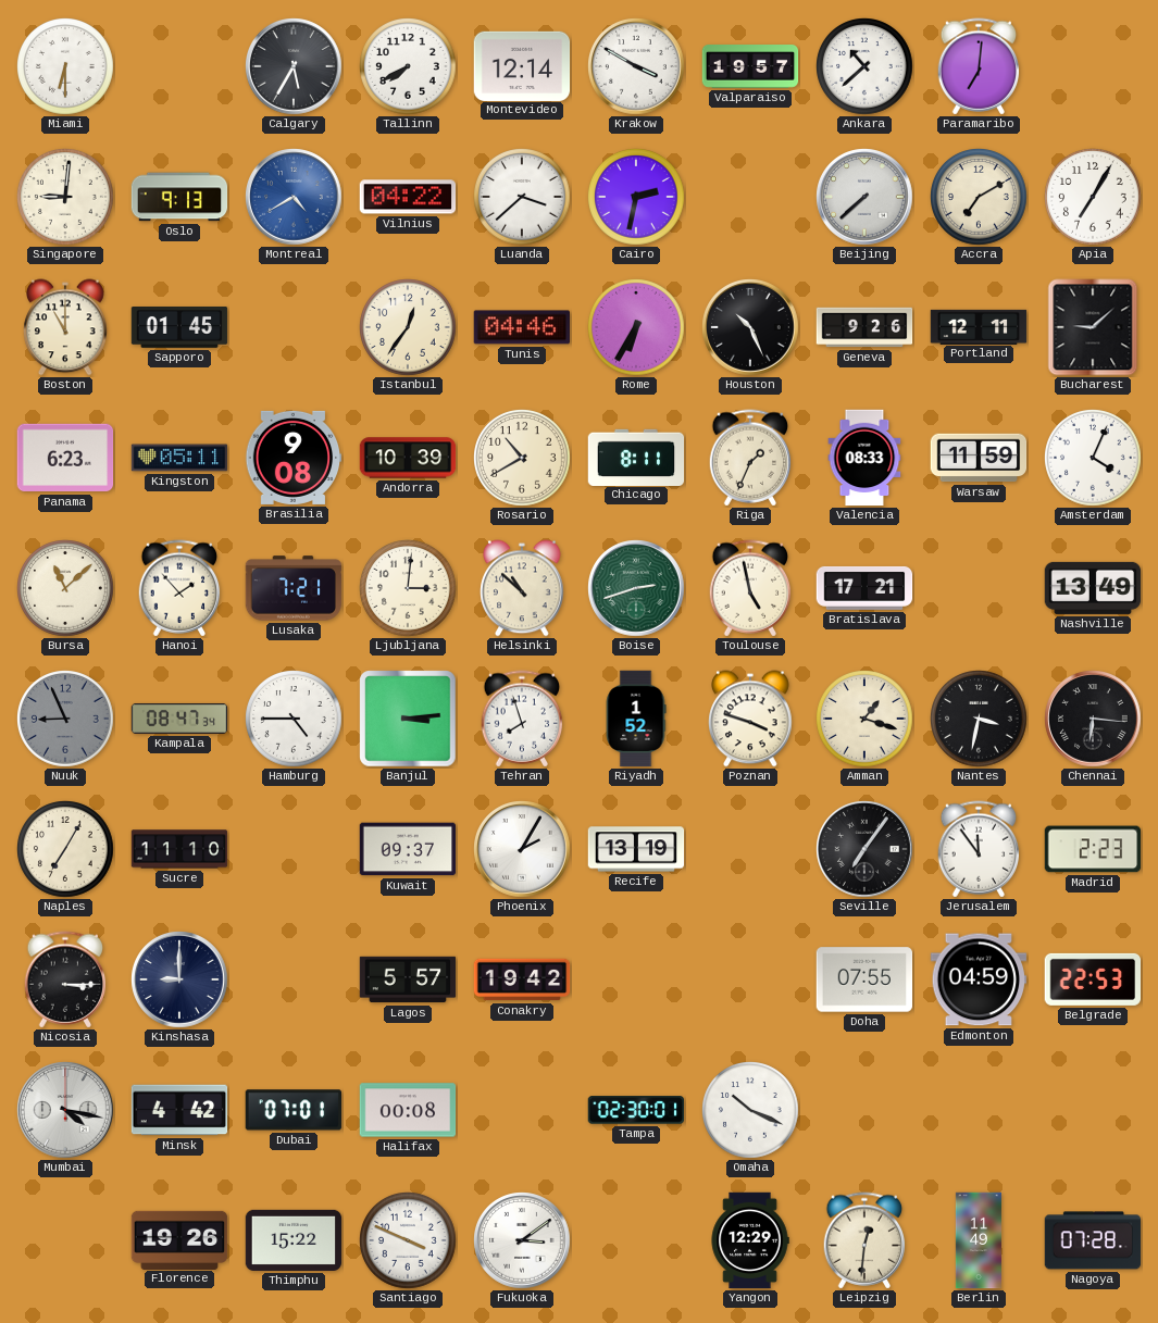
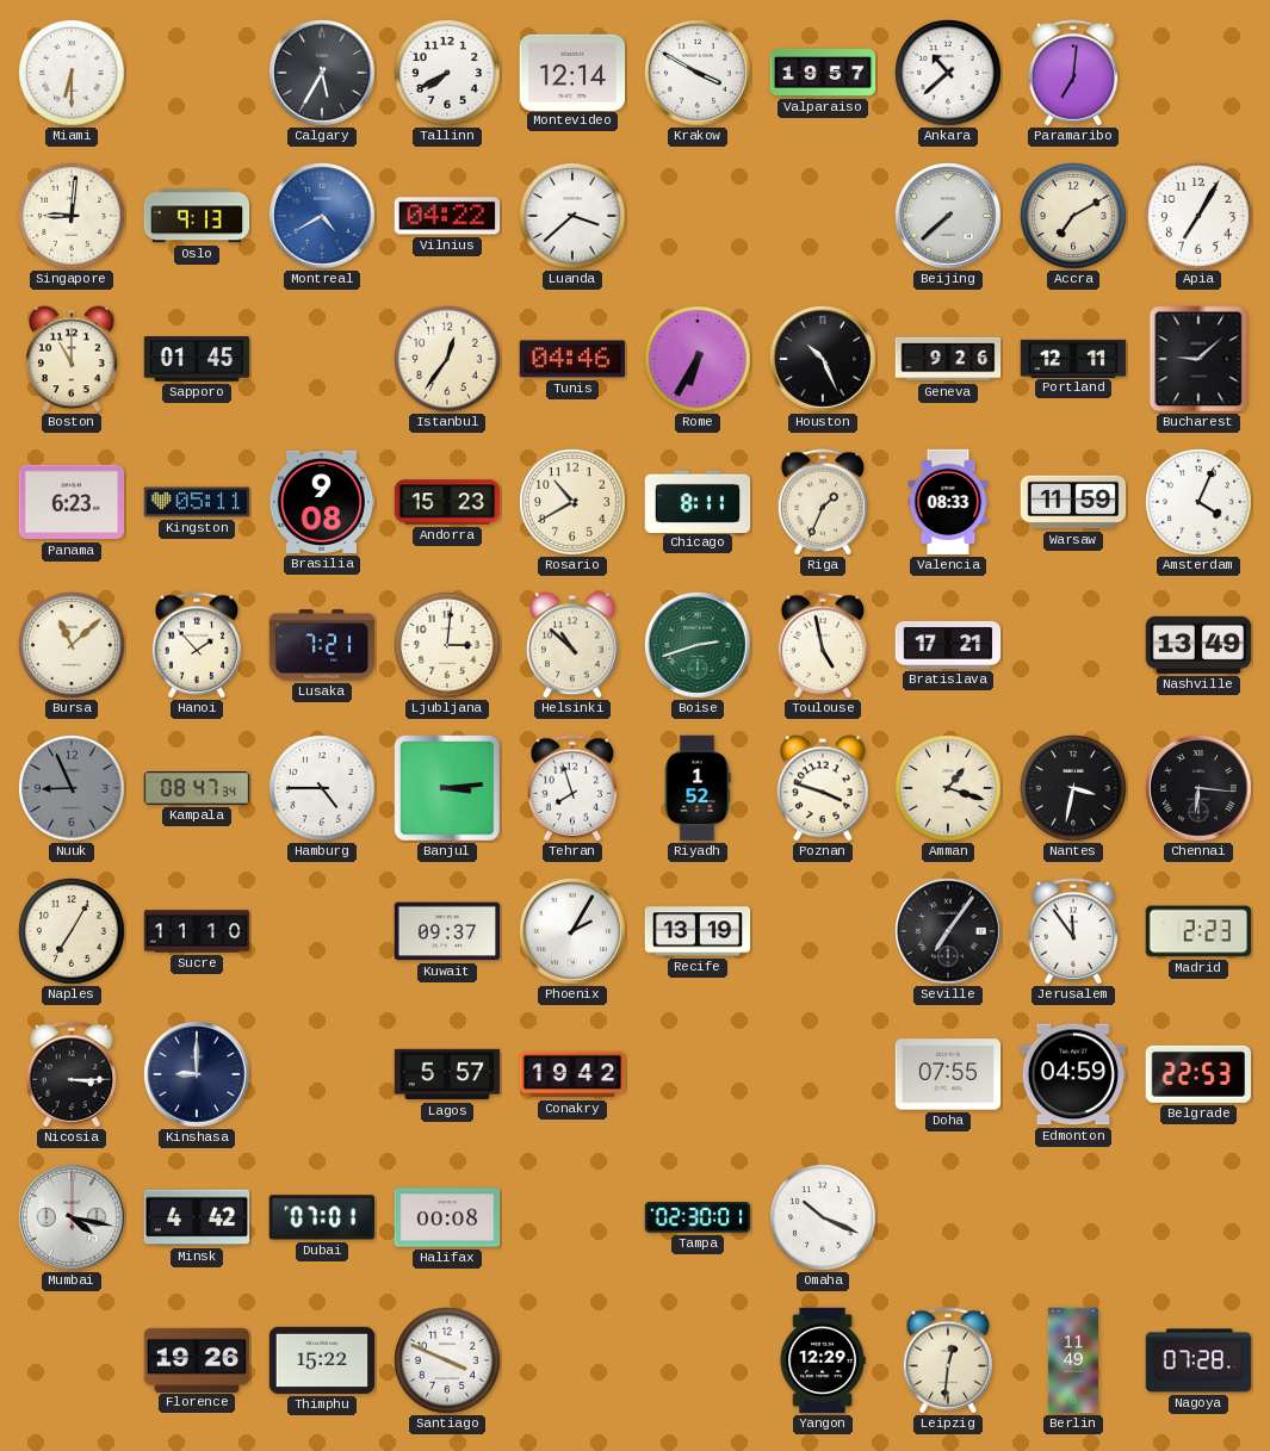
Cairo: 2:32 -> none
Andorra: 10:39 -> 15:23
Fukuoka: 3:09 -> none
